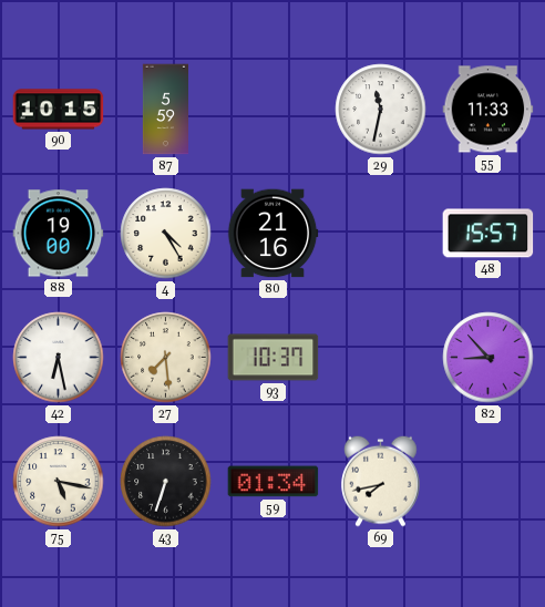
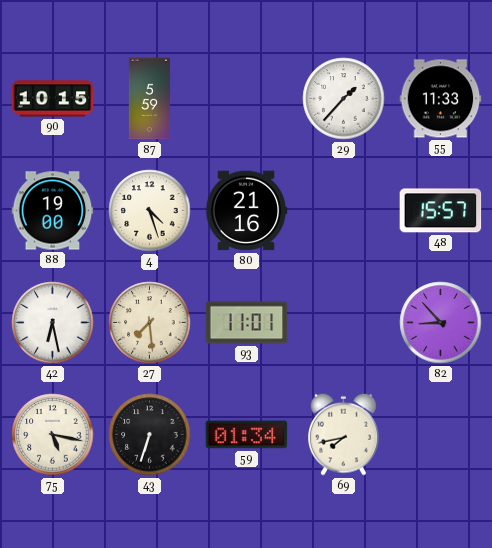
29: 11:32 -> 1:37
4: 4:25 -> 4:27
93: 10:37 -> 11:01
